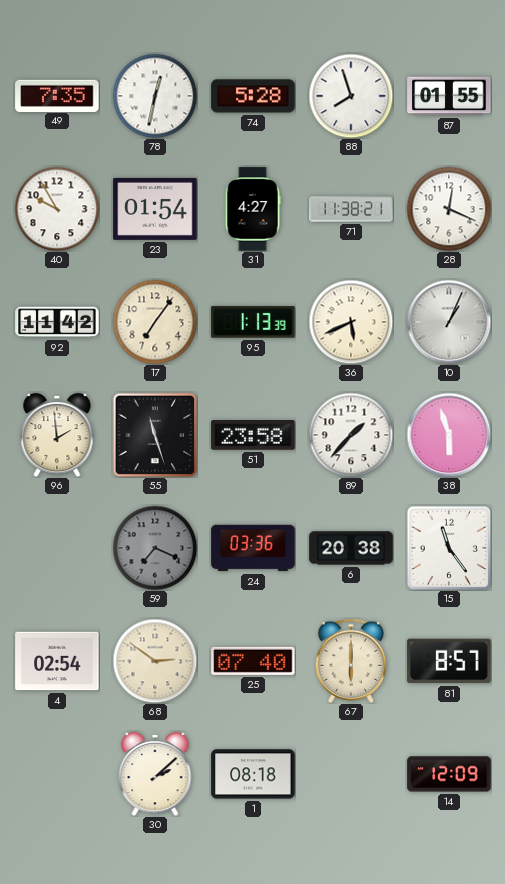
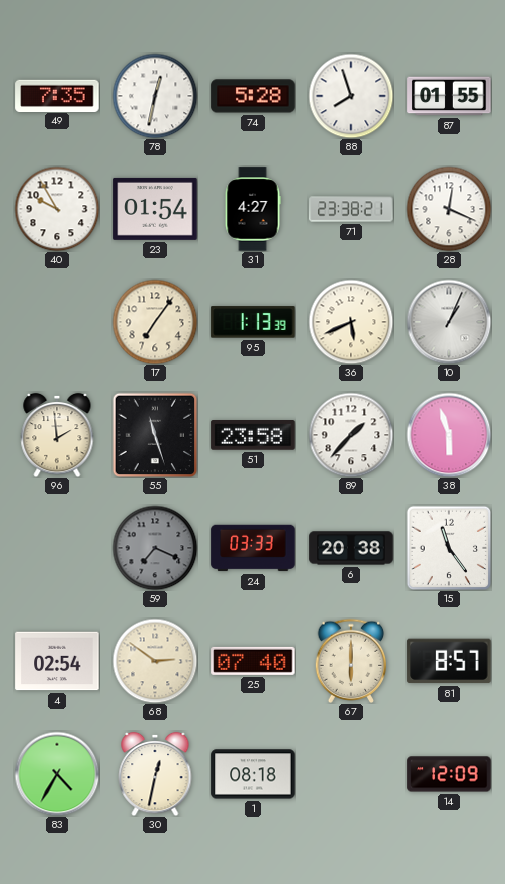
71: 11:38 -> 23:38
92: 11:42 -> none
24: 03:36 -> 03:33
83: none -> 4:35
30: 2:08 -> 12:32
